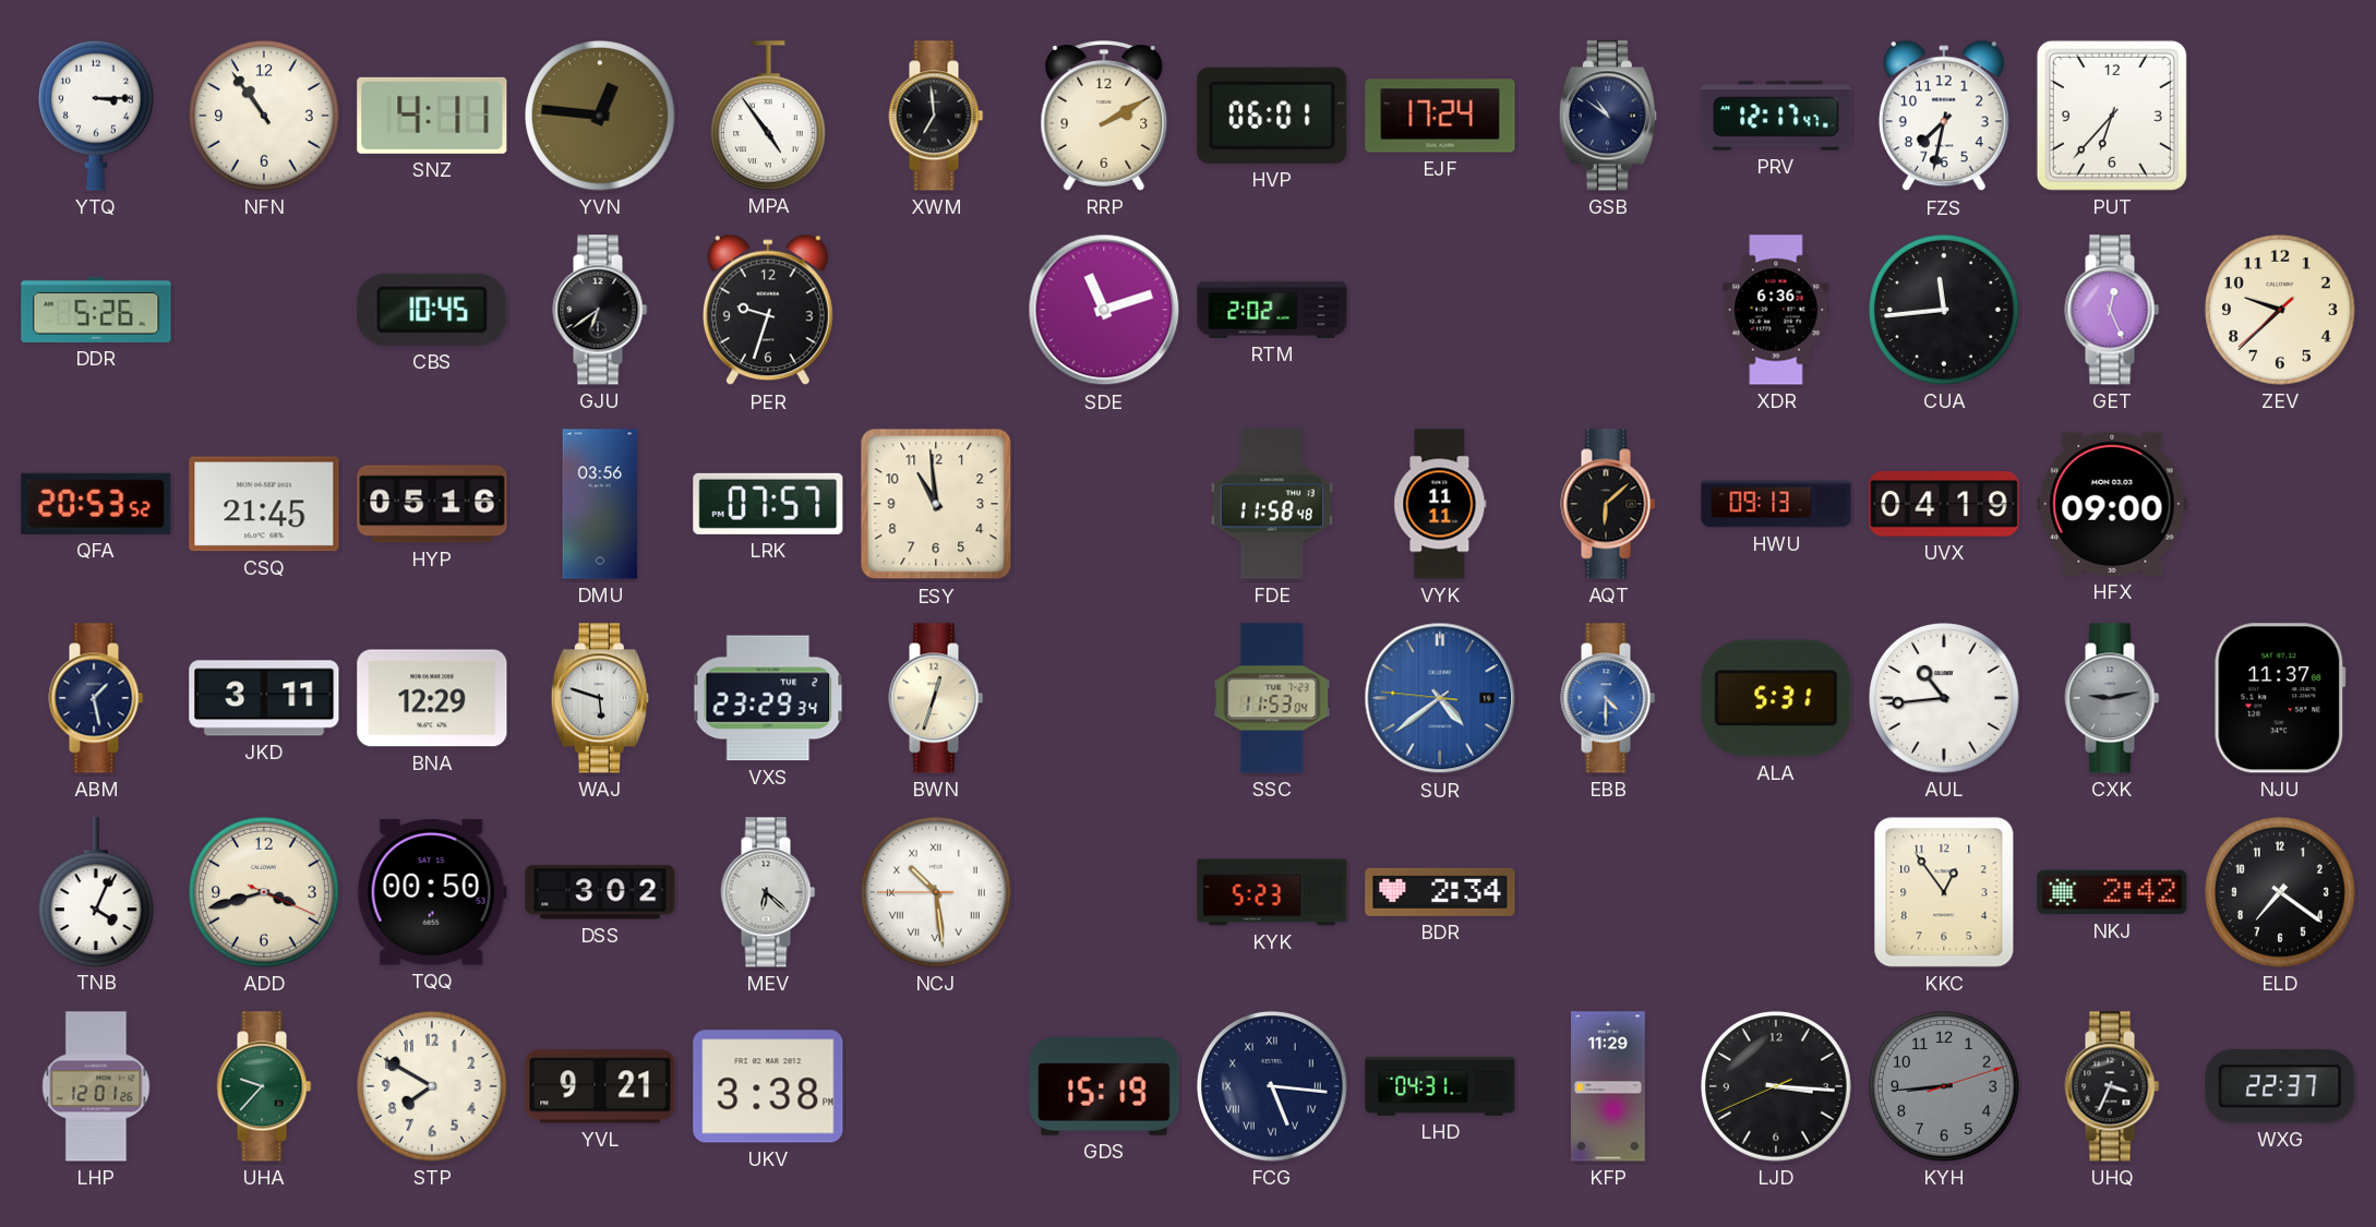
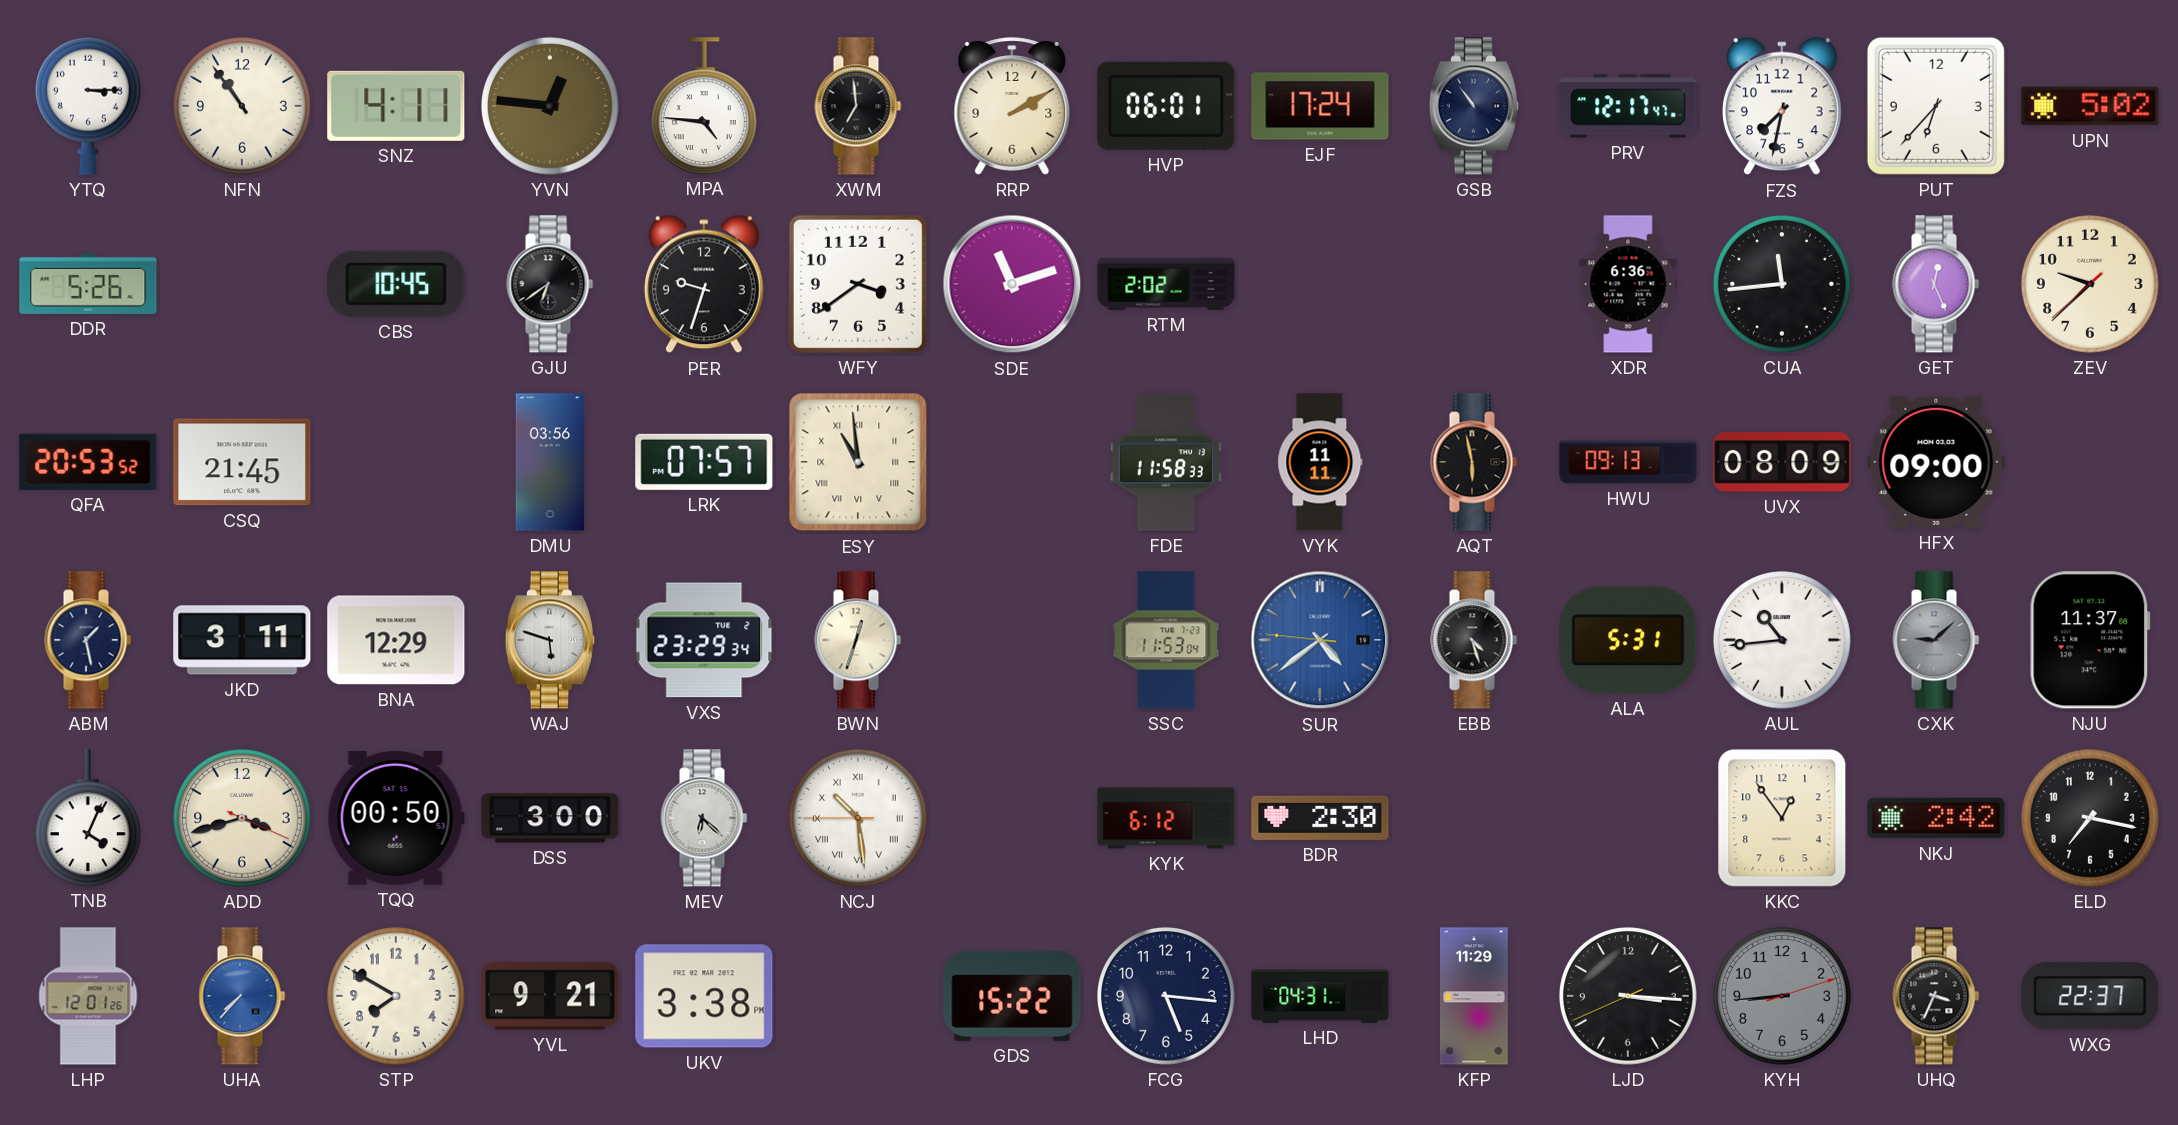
MPA: 4:54 -> 4:46
GSB: 10:51 -> 10:54
UPN: none -> 5:02
WFY: none -> 3:39
HYP: 05:16 -> none
ESY numerals: Arabic -> Roman
FDE: 11:58:48 -> 11:58:33
AQT: 6:08 -> 5:58
UVX: 04:19 -> 08:09
EBB: 4:30 -> 4:27
EBB dial: blue -> black
CXK: 9:13 -> 9:08
DSS: 3:02 -> 3:00
KYK: 5:23 -> 6:12
BDR: 2:34 -> 2:30
ELD: 7:21 -> 7:17
UHA: 9:37 -> 7:37
UHA dial: green -> blue
GDS: 15:19 -> 15:22
FCG numerals: Roman -> Arabic
